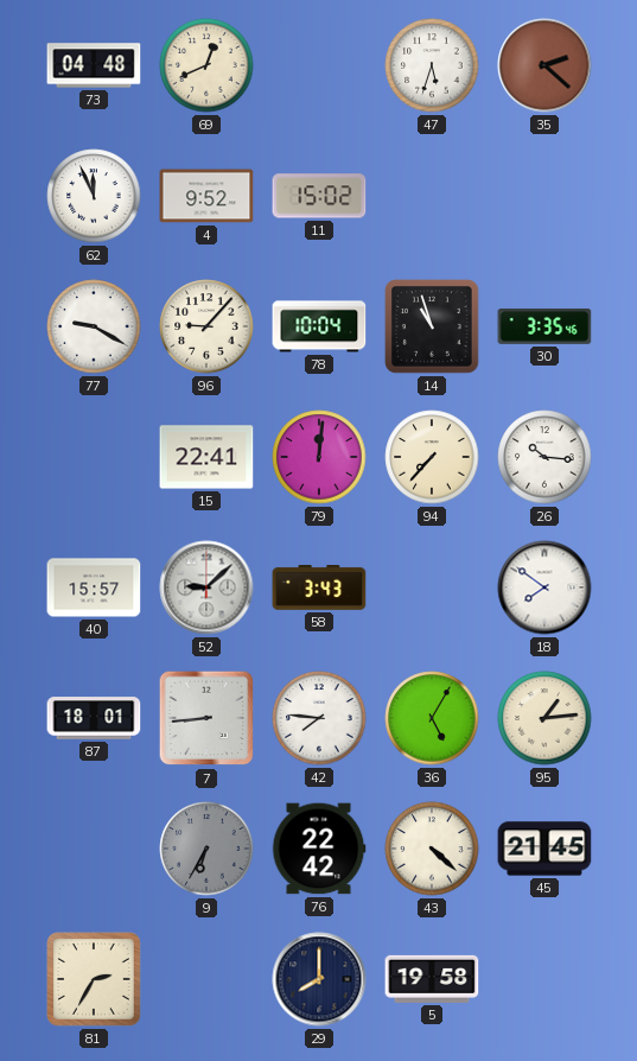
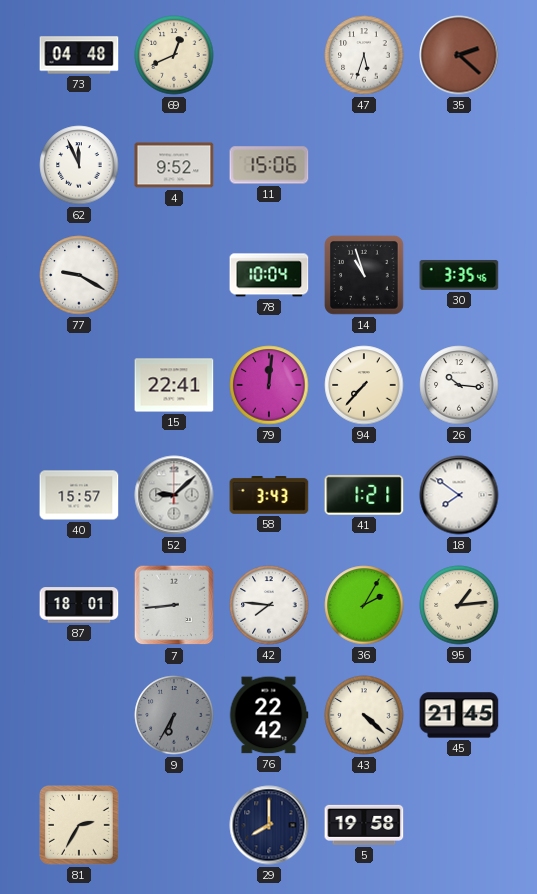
11: 15:02 -> 15:06
96: 9:07 -> none
41: none -> 1:21
36: 5:05 -> 2:05
